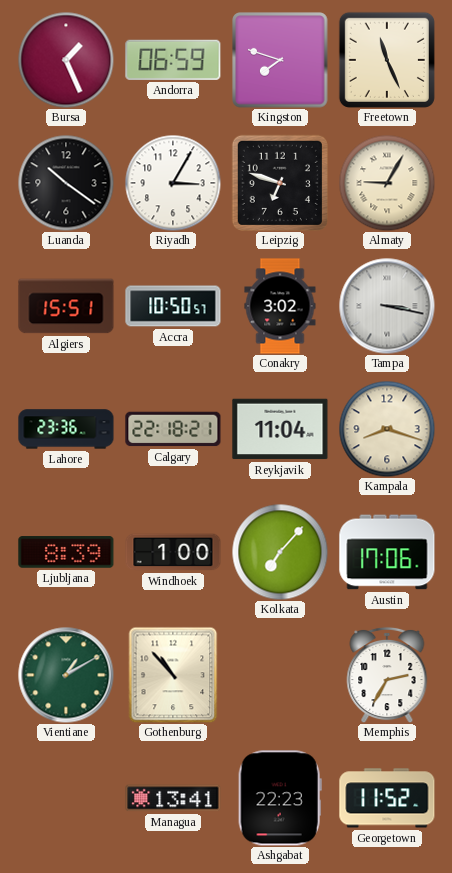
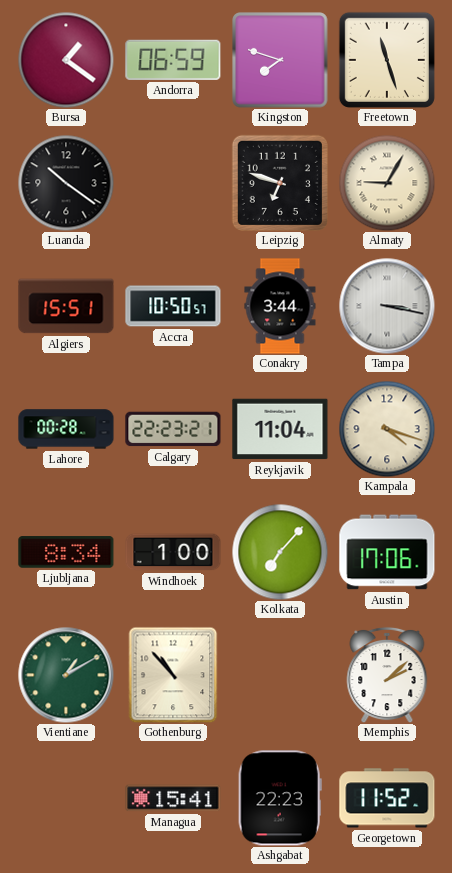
Bursa: 1:26 -> 1:21
Freetown: 11:26 -> 11:27
Riyadh: 3:05 -> none
Conakry: 3:02 -> 3:44
Lahore: 23:36 -> 00:28
Calgary: 22:18 -> 22:23
Kampala: 8:18 -> 4:18
Ljubljana: 8:39 -> 8:34
Memphis: 2:35 -> 2:08
Managua: 13:41 -> 15:41
